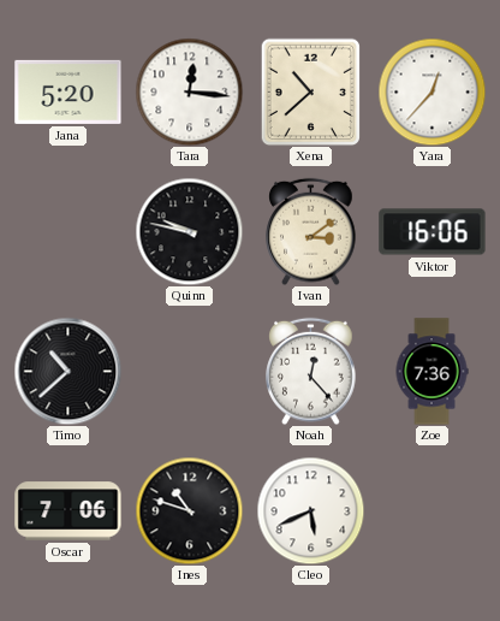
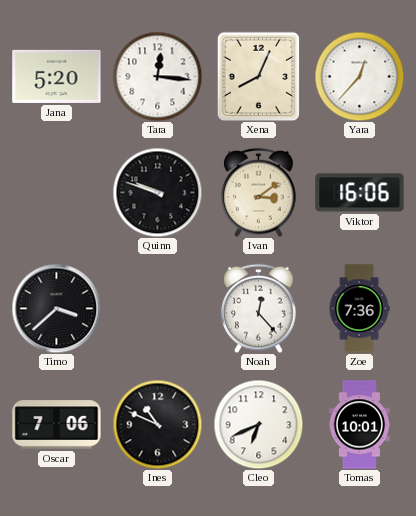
Xena: 10:38 -> 8:04
Quinn: 9:47 -> 9:48
Timo: 10:38 -> 3:38
Ines: 10:48 -> 10:49
Cleo: 5:41 -> 6:41
Tomas: none -> 10:01
